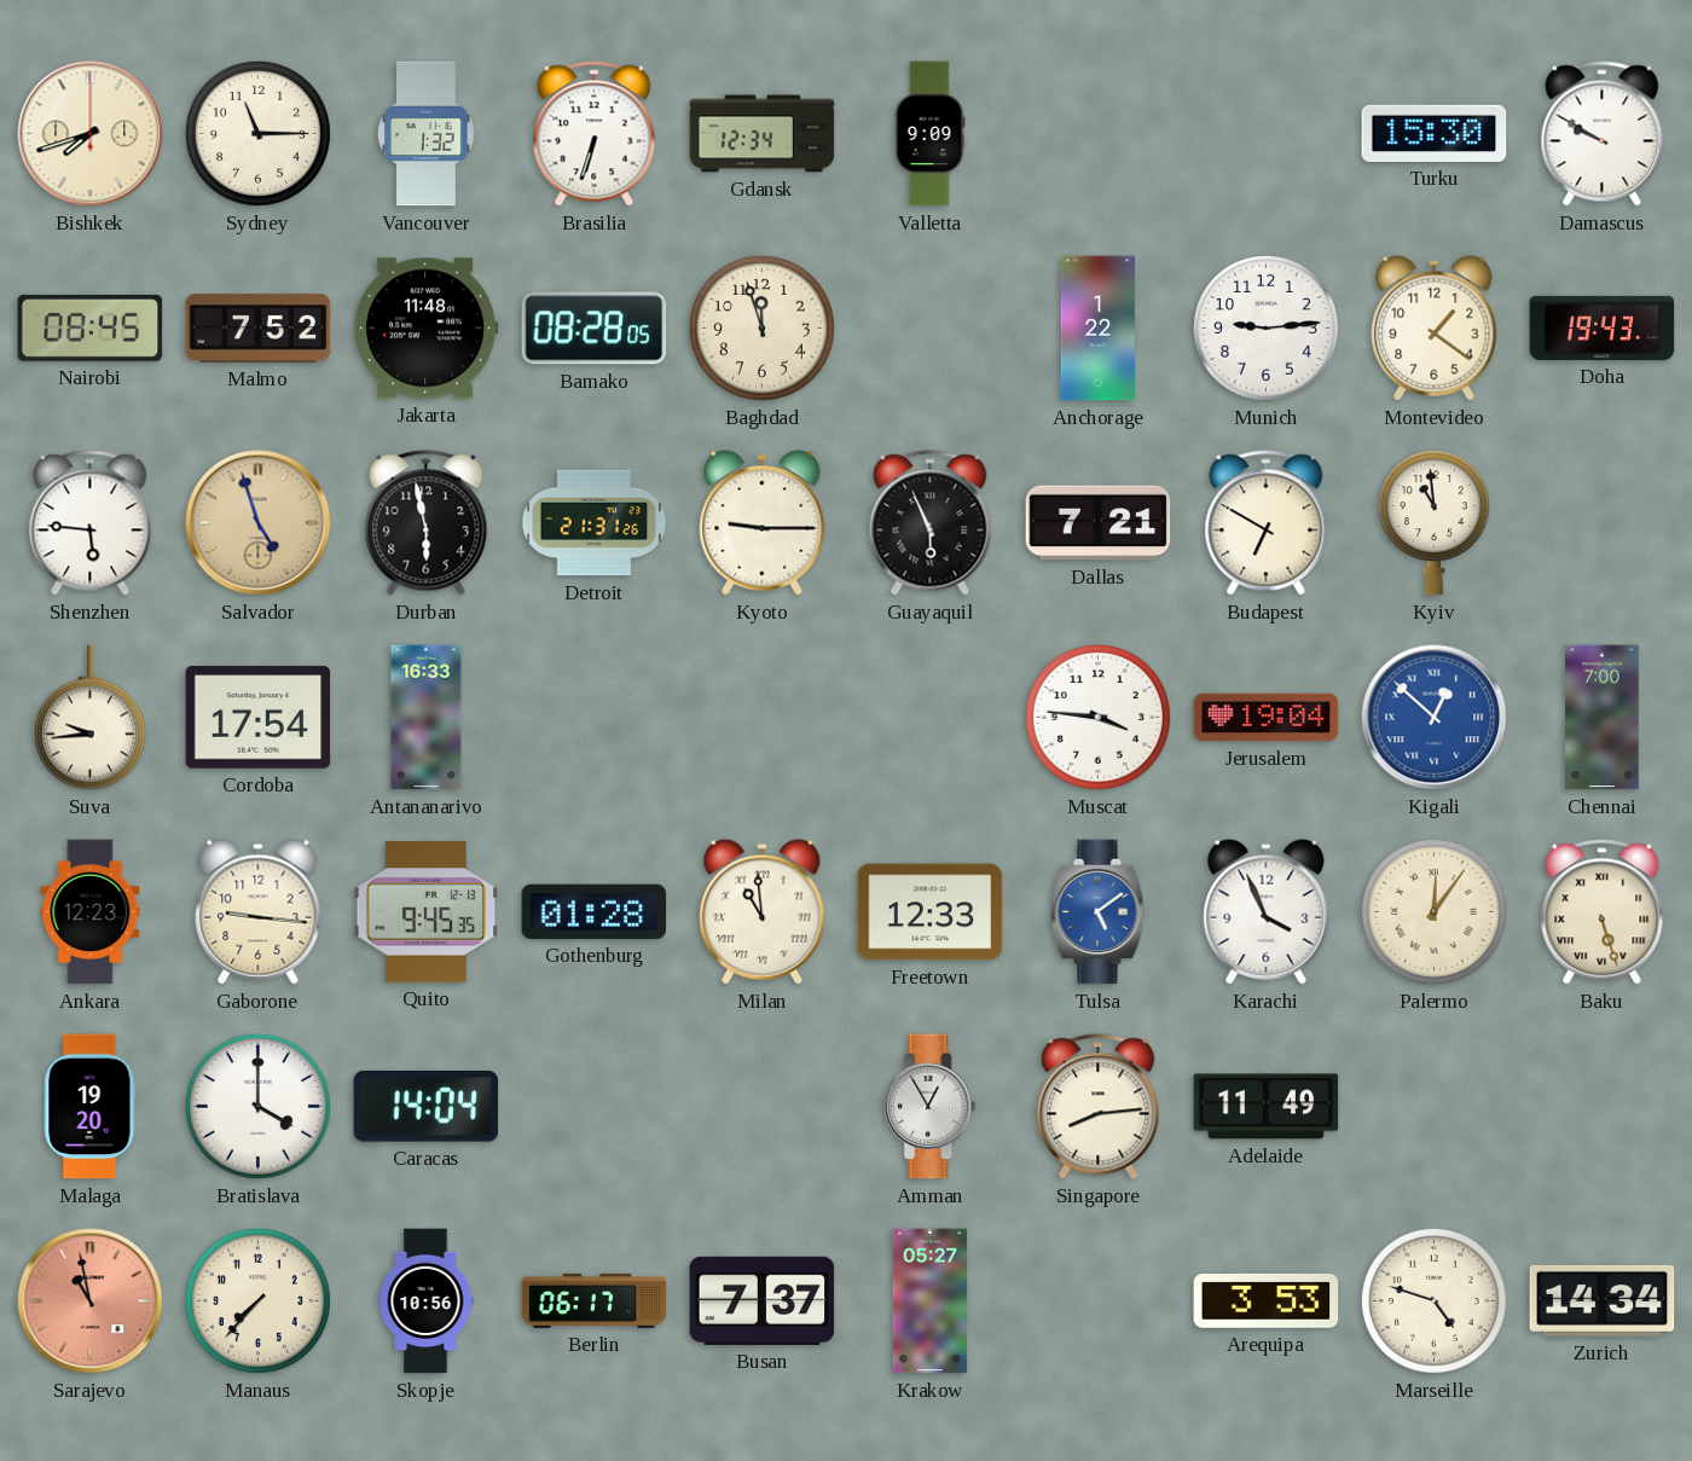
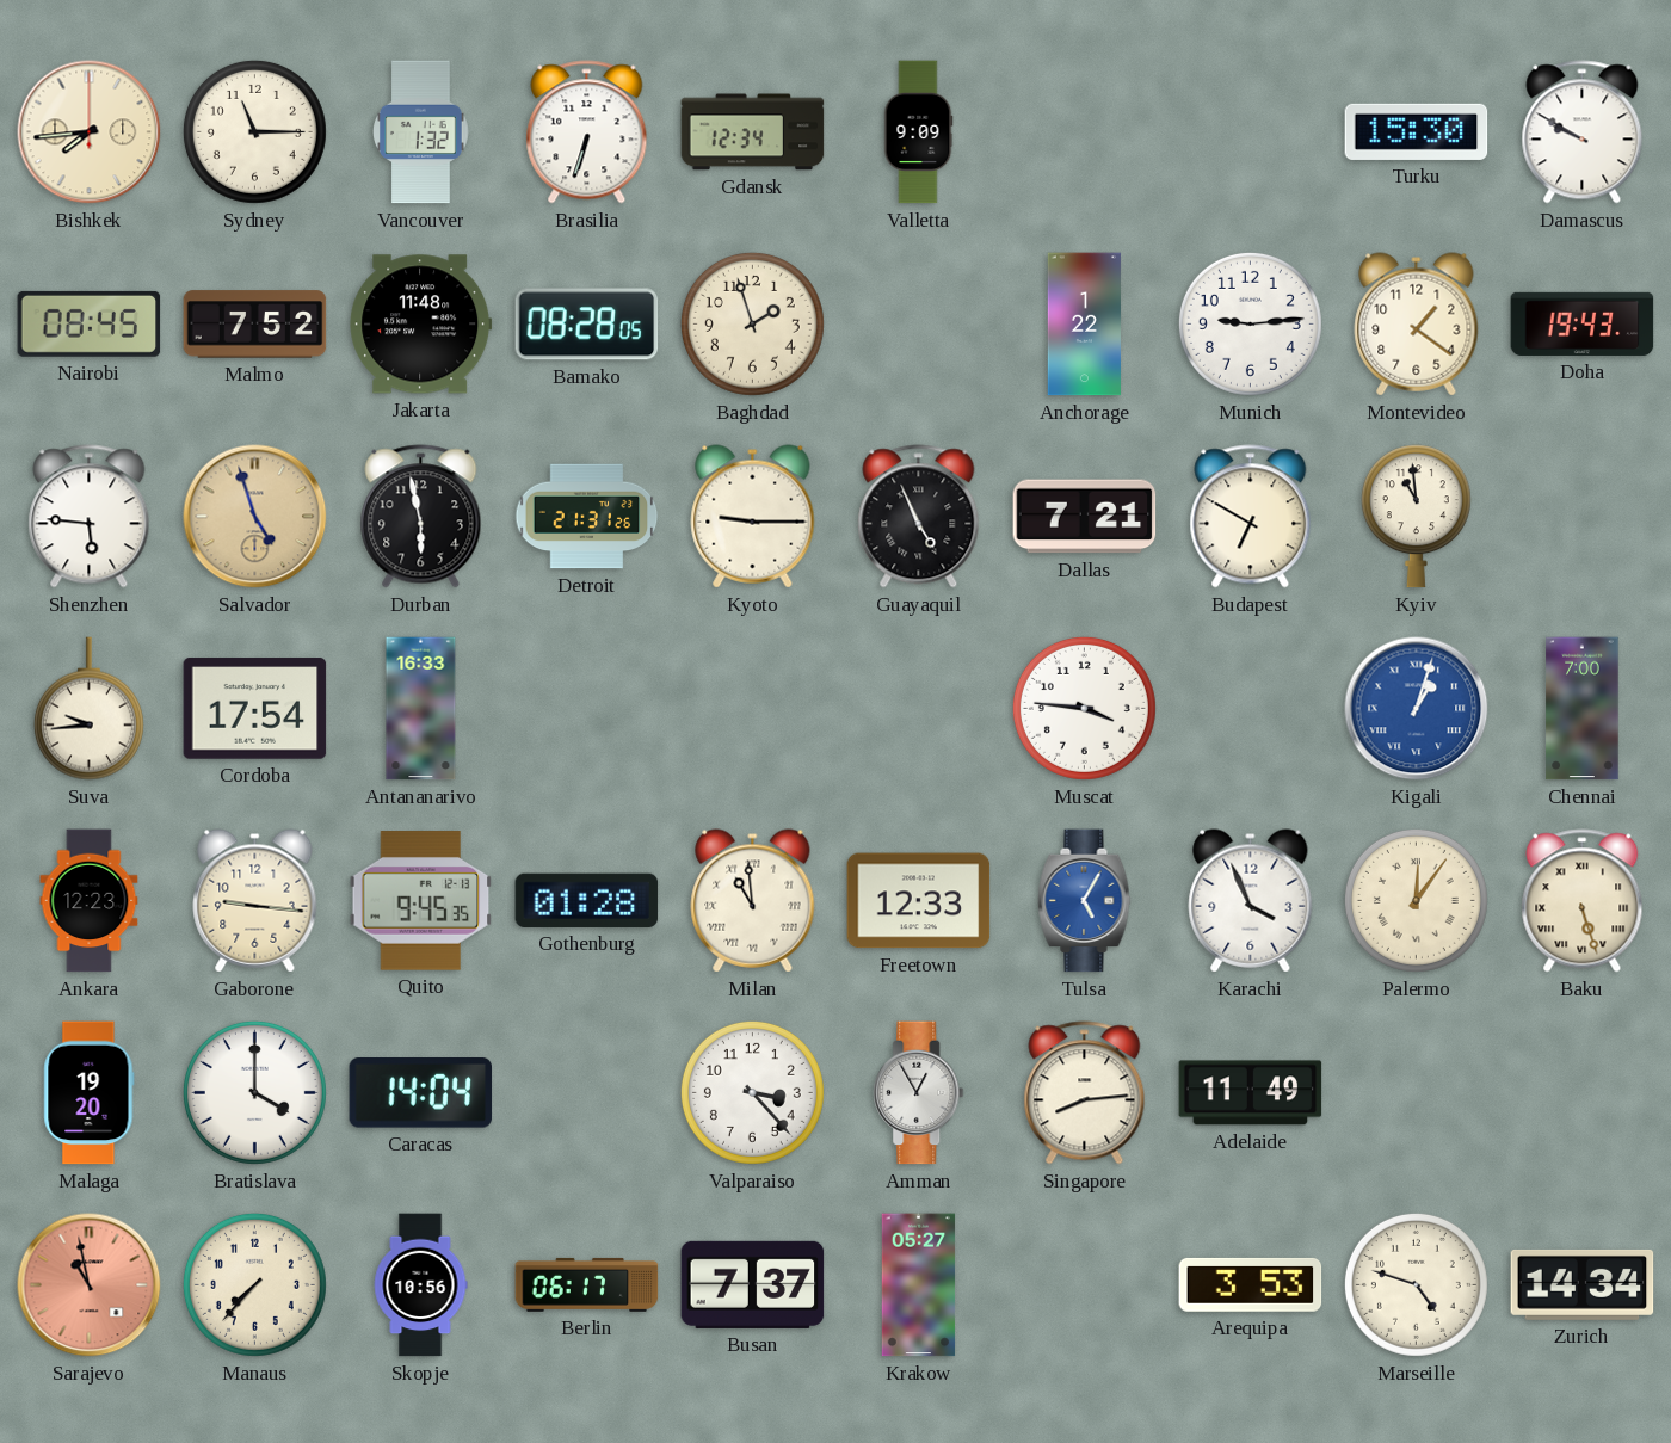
Bishkek: 7:42 -> 7:44
Baghdad: 11:57 -> 1:57
Guayaquil: 5:56 -> 4:56
Jerusalem: 19:04 -> none
Kigali: 12:52 -> 1:03
Tulsa: 5:09 -> 5:05
Valparaiso: none -> 3:23
